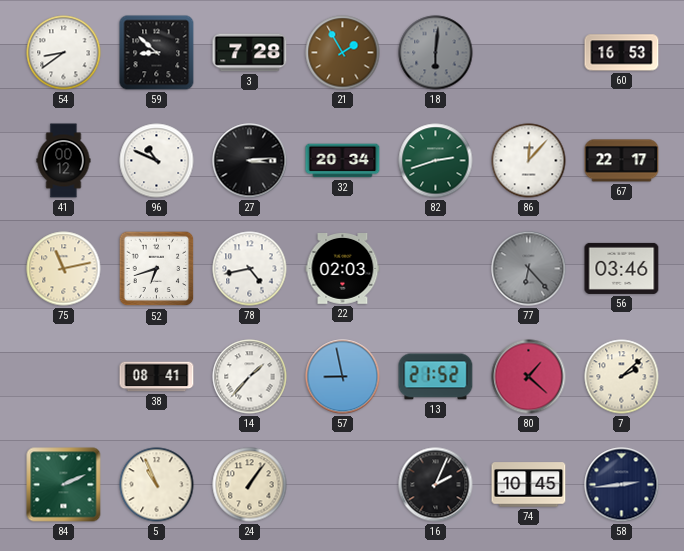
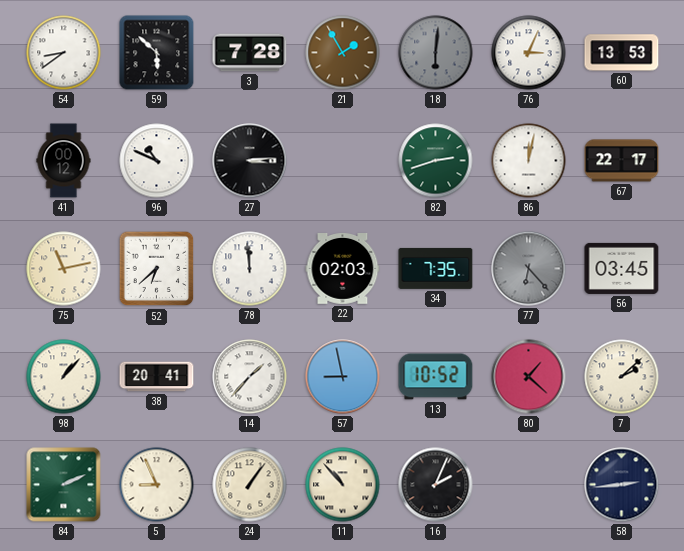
59: 8:52 -> 5:52
76: none -> 3:04
60: 16:53 -> 13:53
32: 20:34 -> none
86: 12:07 -> 12:02
52: 6:42 -> 6:38
78: 4:43 -> 11:59
34: none -> 7:35
56: 03:46 -> 03:45
98: none -> 1:07
38: 08:41 -> 20:41
13: 21:52 -> 10:52
5: 10:56 -> 8:56
11: none -> 10:53
74: 10:45 -> none
